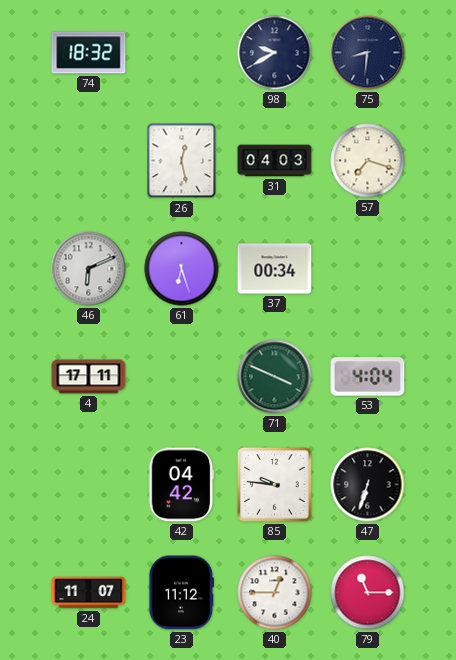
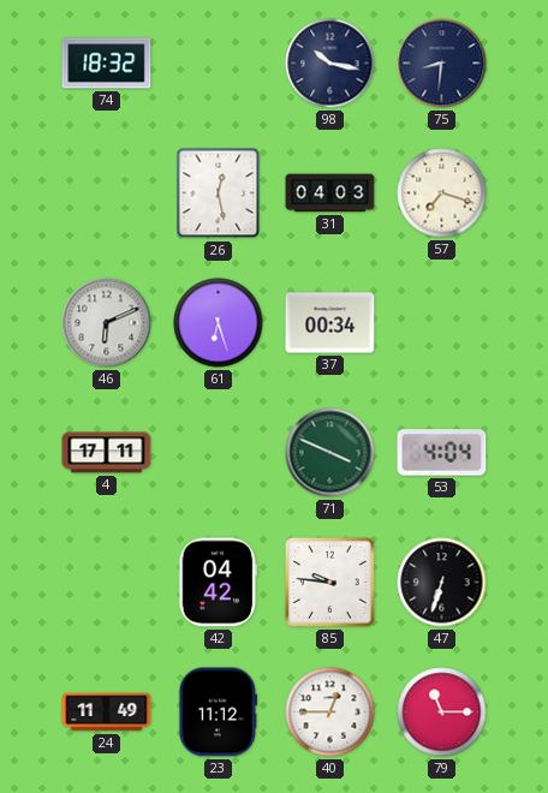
98: 9:40 -> 10:17
24: 11:07 -> 11:49
